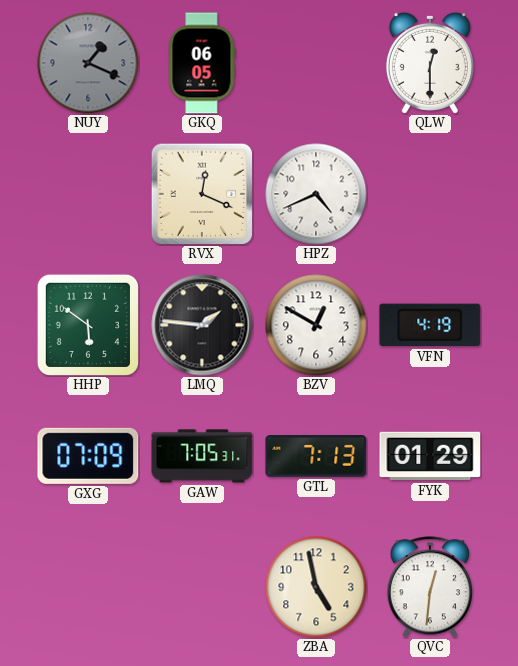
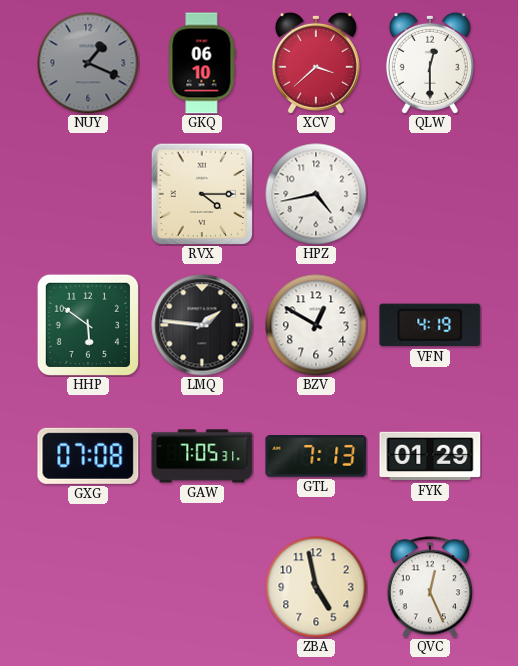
GKQ: 06:05 -> 06:10
XCV: none -> 3:38
RVX: 12:19 -> 4:15
HPZ: 4:41 -> 4:43
GXG: 07:09 -> 07:08
QVC: 12:31 -> 12:26
